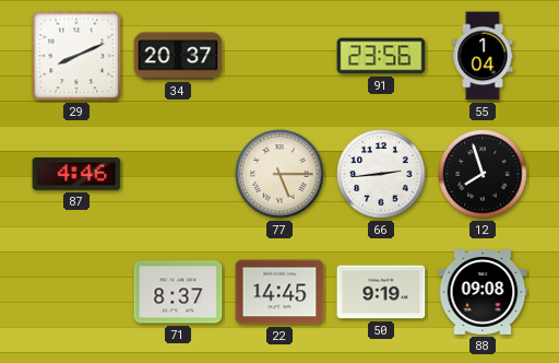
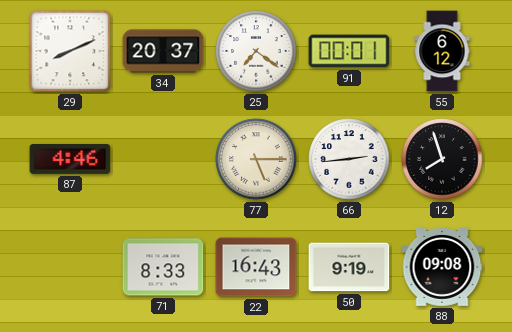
25: none -> 7:21
91: 23:56 -> 00:01
55: 1:04 -> 6:12
71: 8:37 -> 8:33
22: 14:45 -> 16:43
